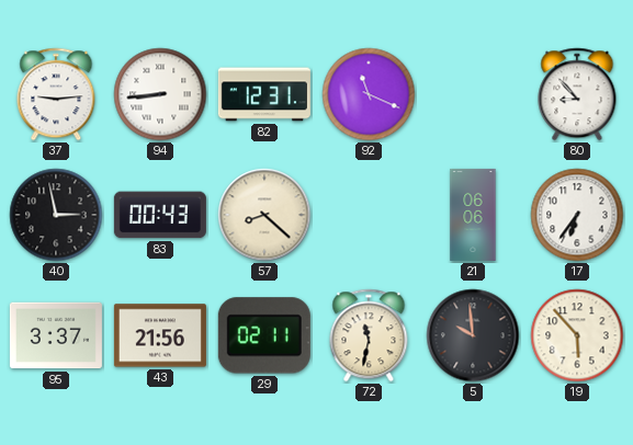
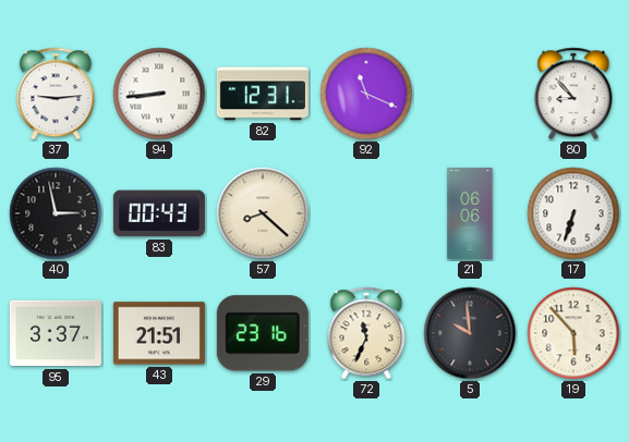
17: 6:36 -> 6:33
43: 21:56 -> 21:51
29: 02:11 -> 23:16
72: 11:32 -> 11:34
